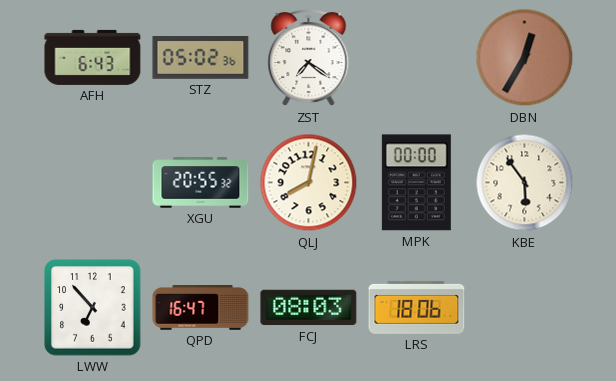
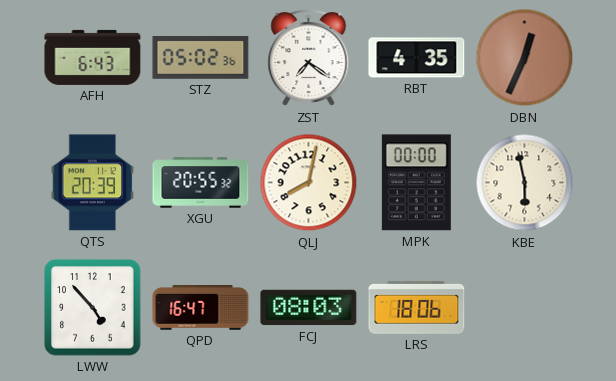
RBT: none -> 4:35
DBN: 12:35 -> 12:34
QTS: none -> 20:39
KBE: 5:54 -> 5:58
LWW: 6:53 -> 4:53
